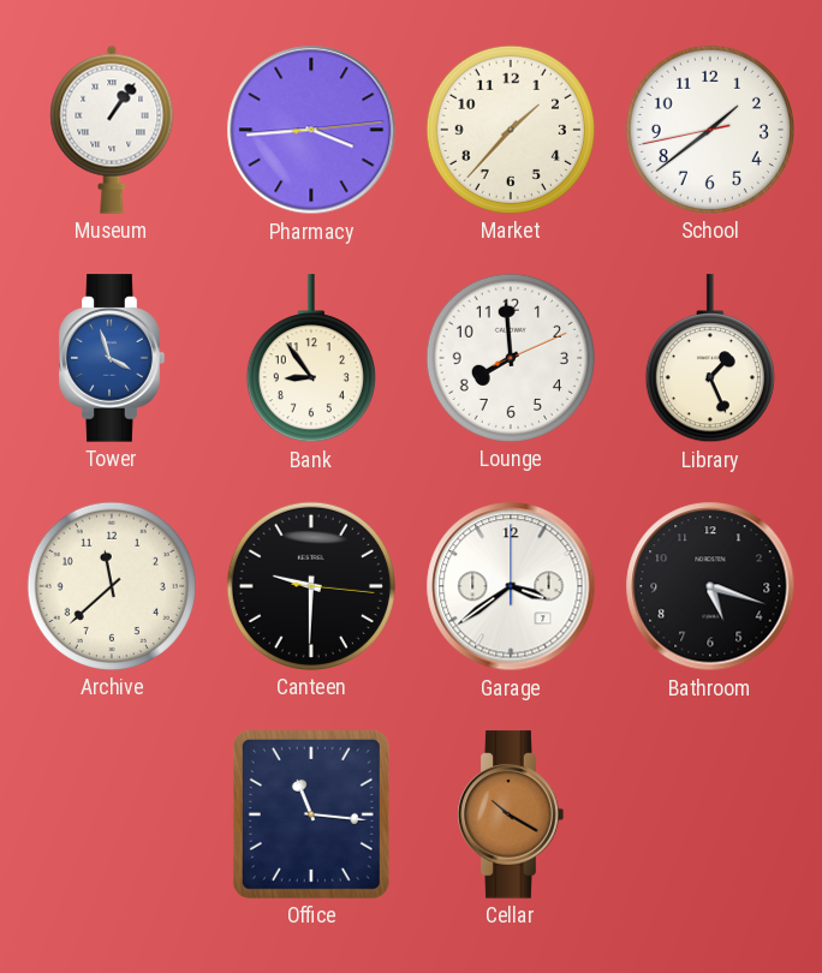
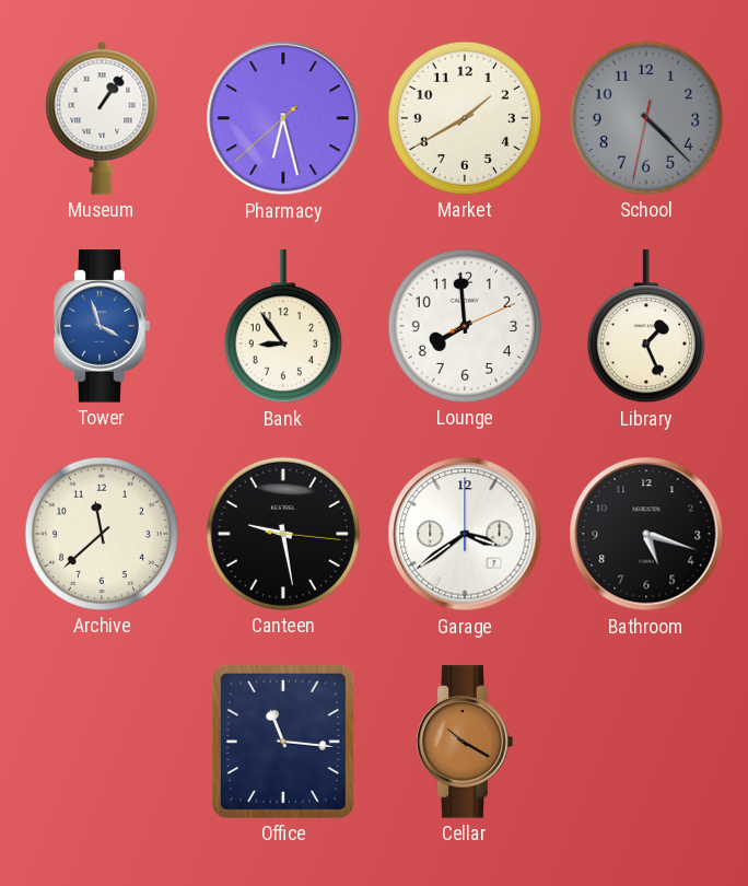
Pharmacy: 3:44 -> 6:27
Market: 1:37 -> 1:40
School: 1:38 -> 4:22
School dial: white -> grey
Canteen: 9:30 -> 9:28
